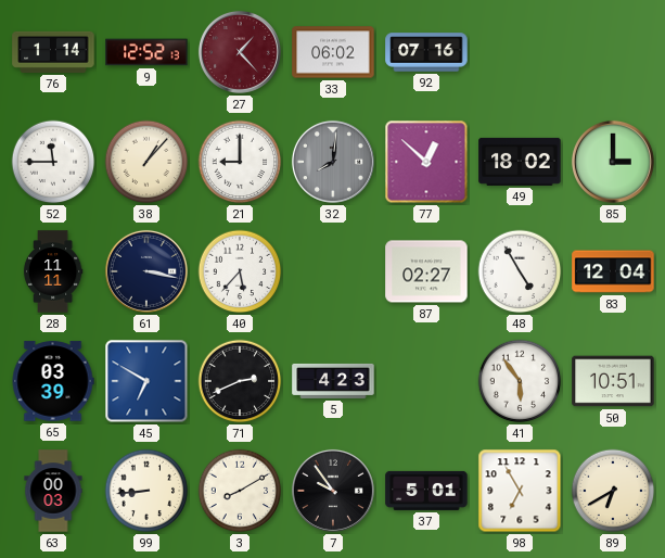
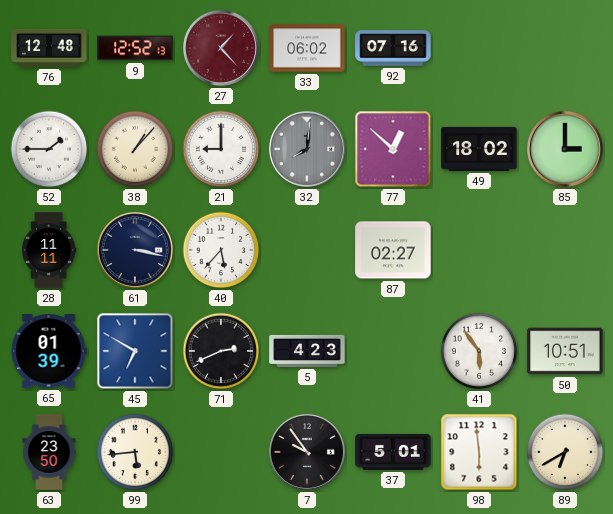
76: 1:14 -> 12:48
52: 11:45 -> 1:45
48: 4:55 -> none
83: 12:04 -> none
65: 03:39 -> 01:39
63: 00:03 -> 23:50
99: 8:44 -> 5:44
3: 8:10 -> none
98: 6:55 -> 5:59
